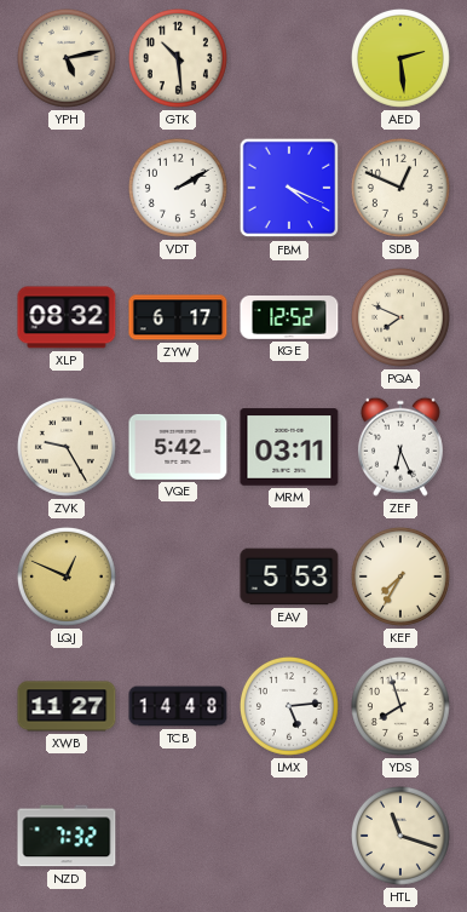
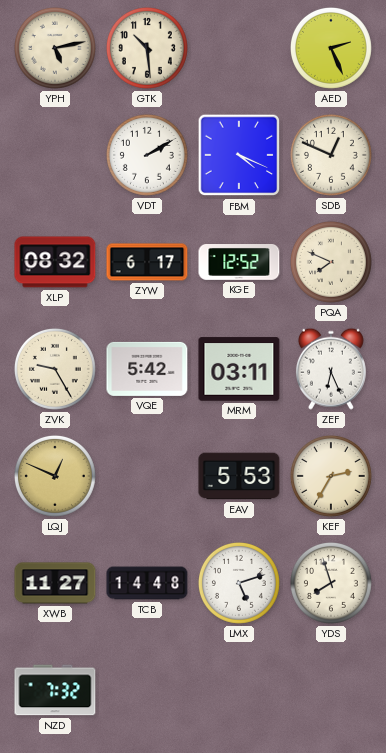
AED: 2:29 -> 2:26
KEF: 7:35 -> 2:35
LMX: 5:14 -> 5:12
HTL: 11:18 -> none
